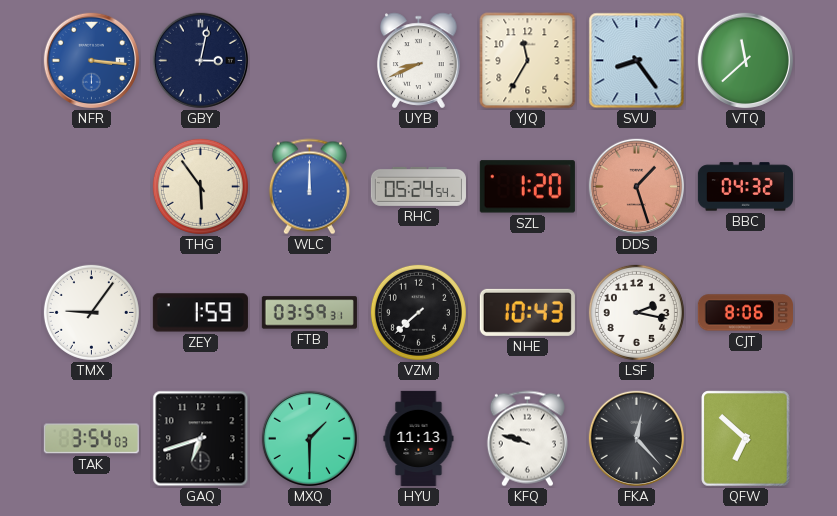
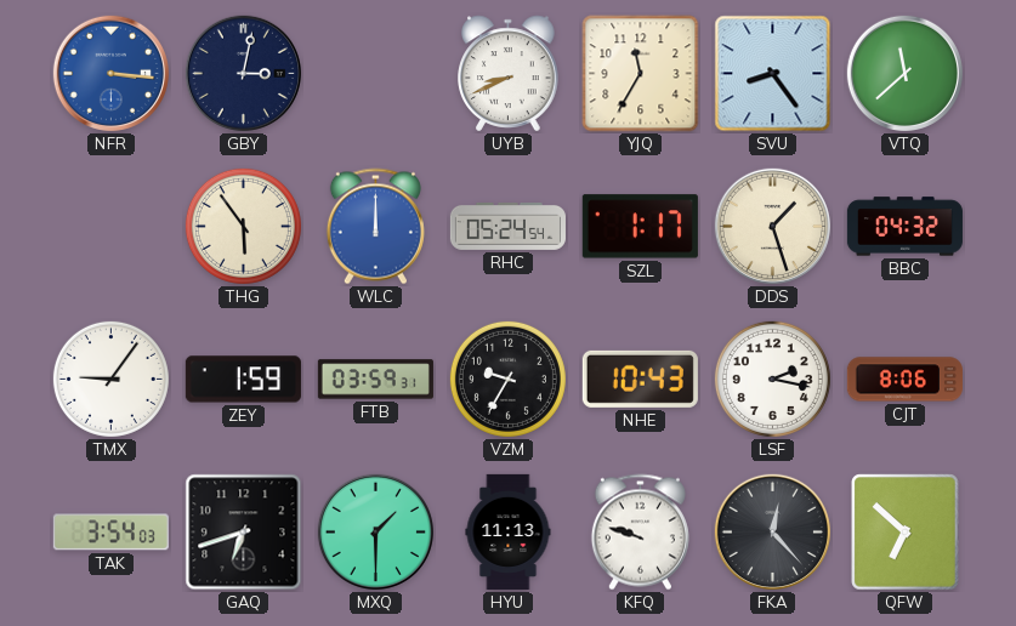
SZL: 1:20 -> 1:17
DDS dial: salmon -> cream
VZM: 7:38 -> 9:35
